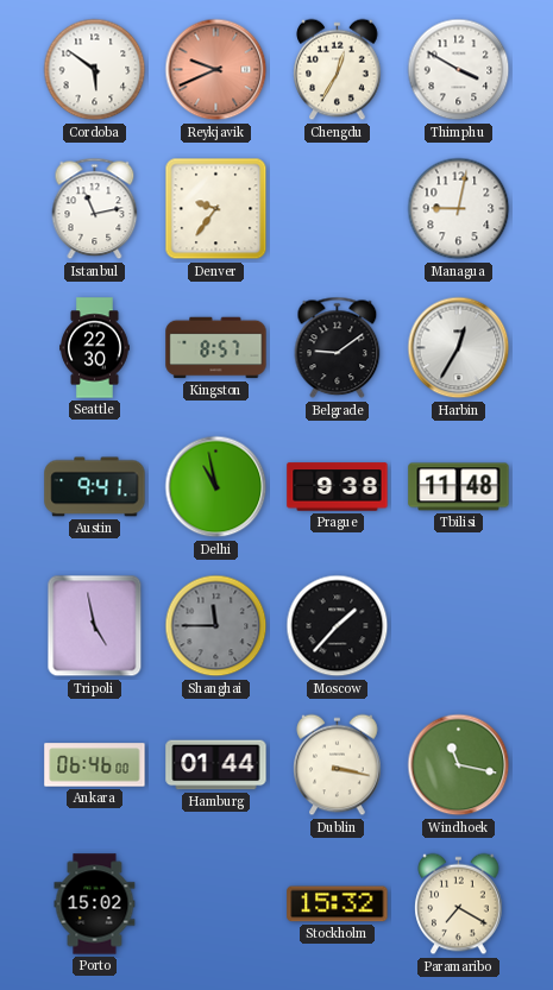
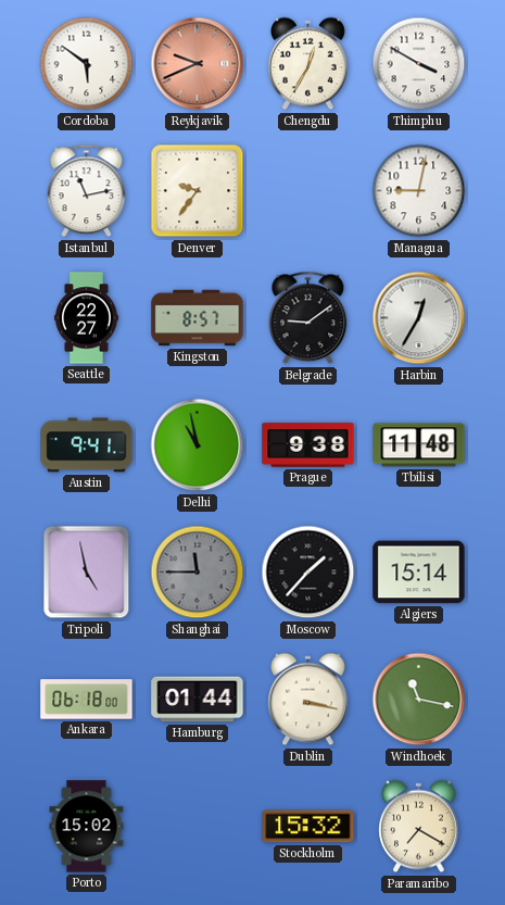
Seattle: 22:30 -> 22:27
Algiers: none -> 15:14
Ankara: 06:46 -> 06:18
